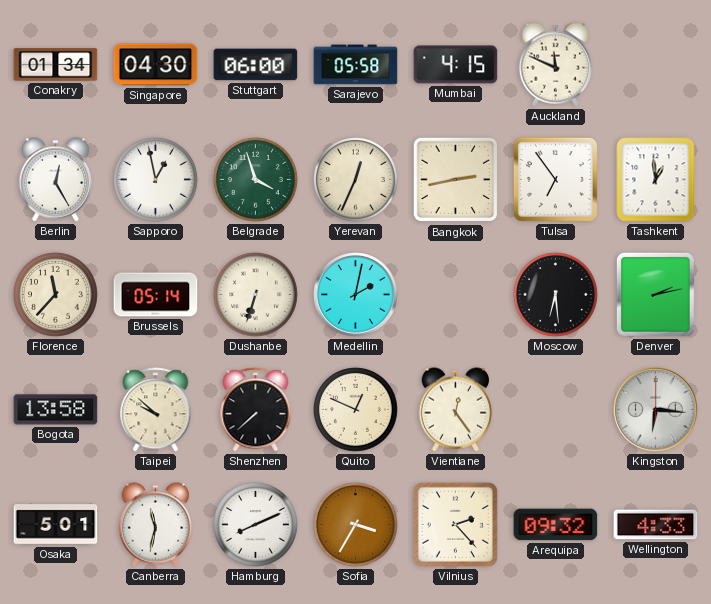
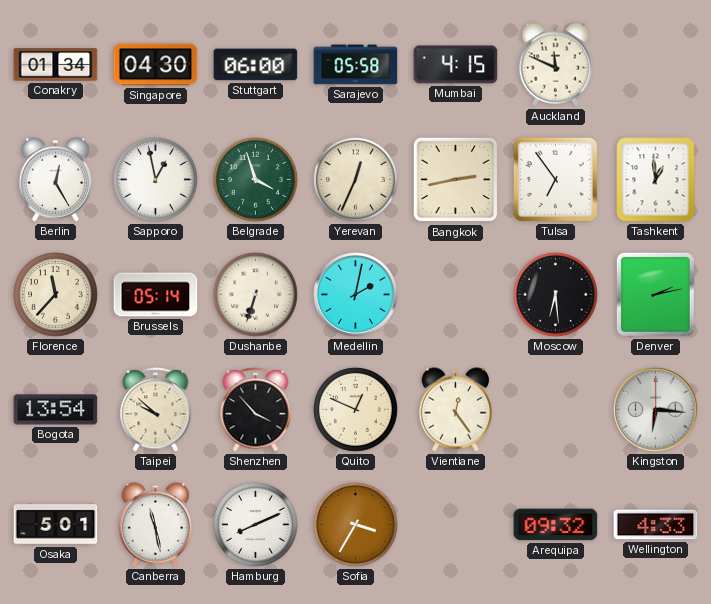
Bogota: 13:58 -> 13:54
Shenzhen: 7:38 -> 3:53
Canberra: 11:32 -> 11:28
Vilnius: 2:23 -> none
